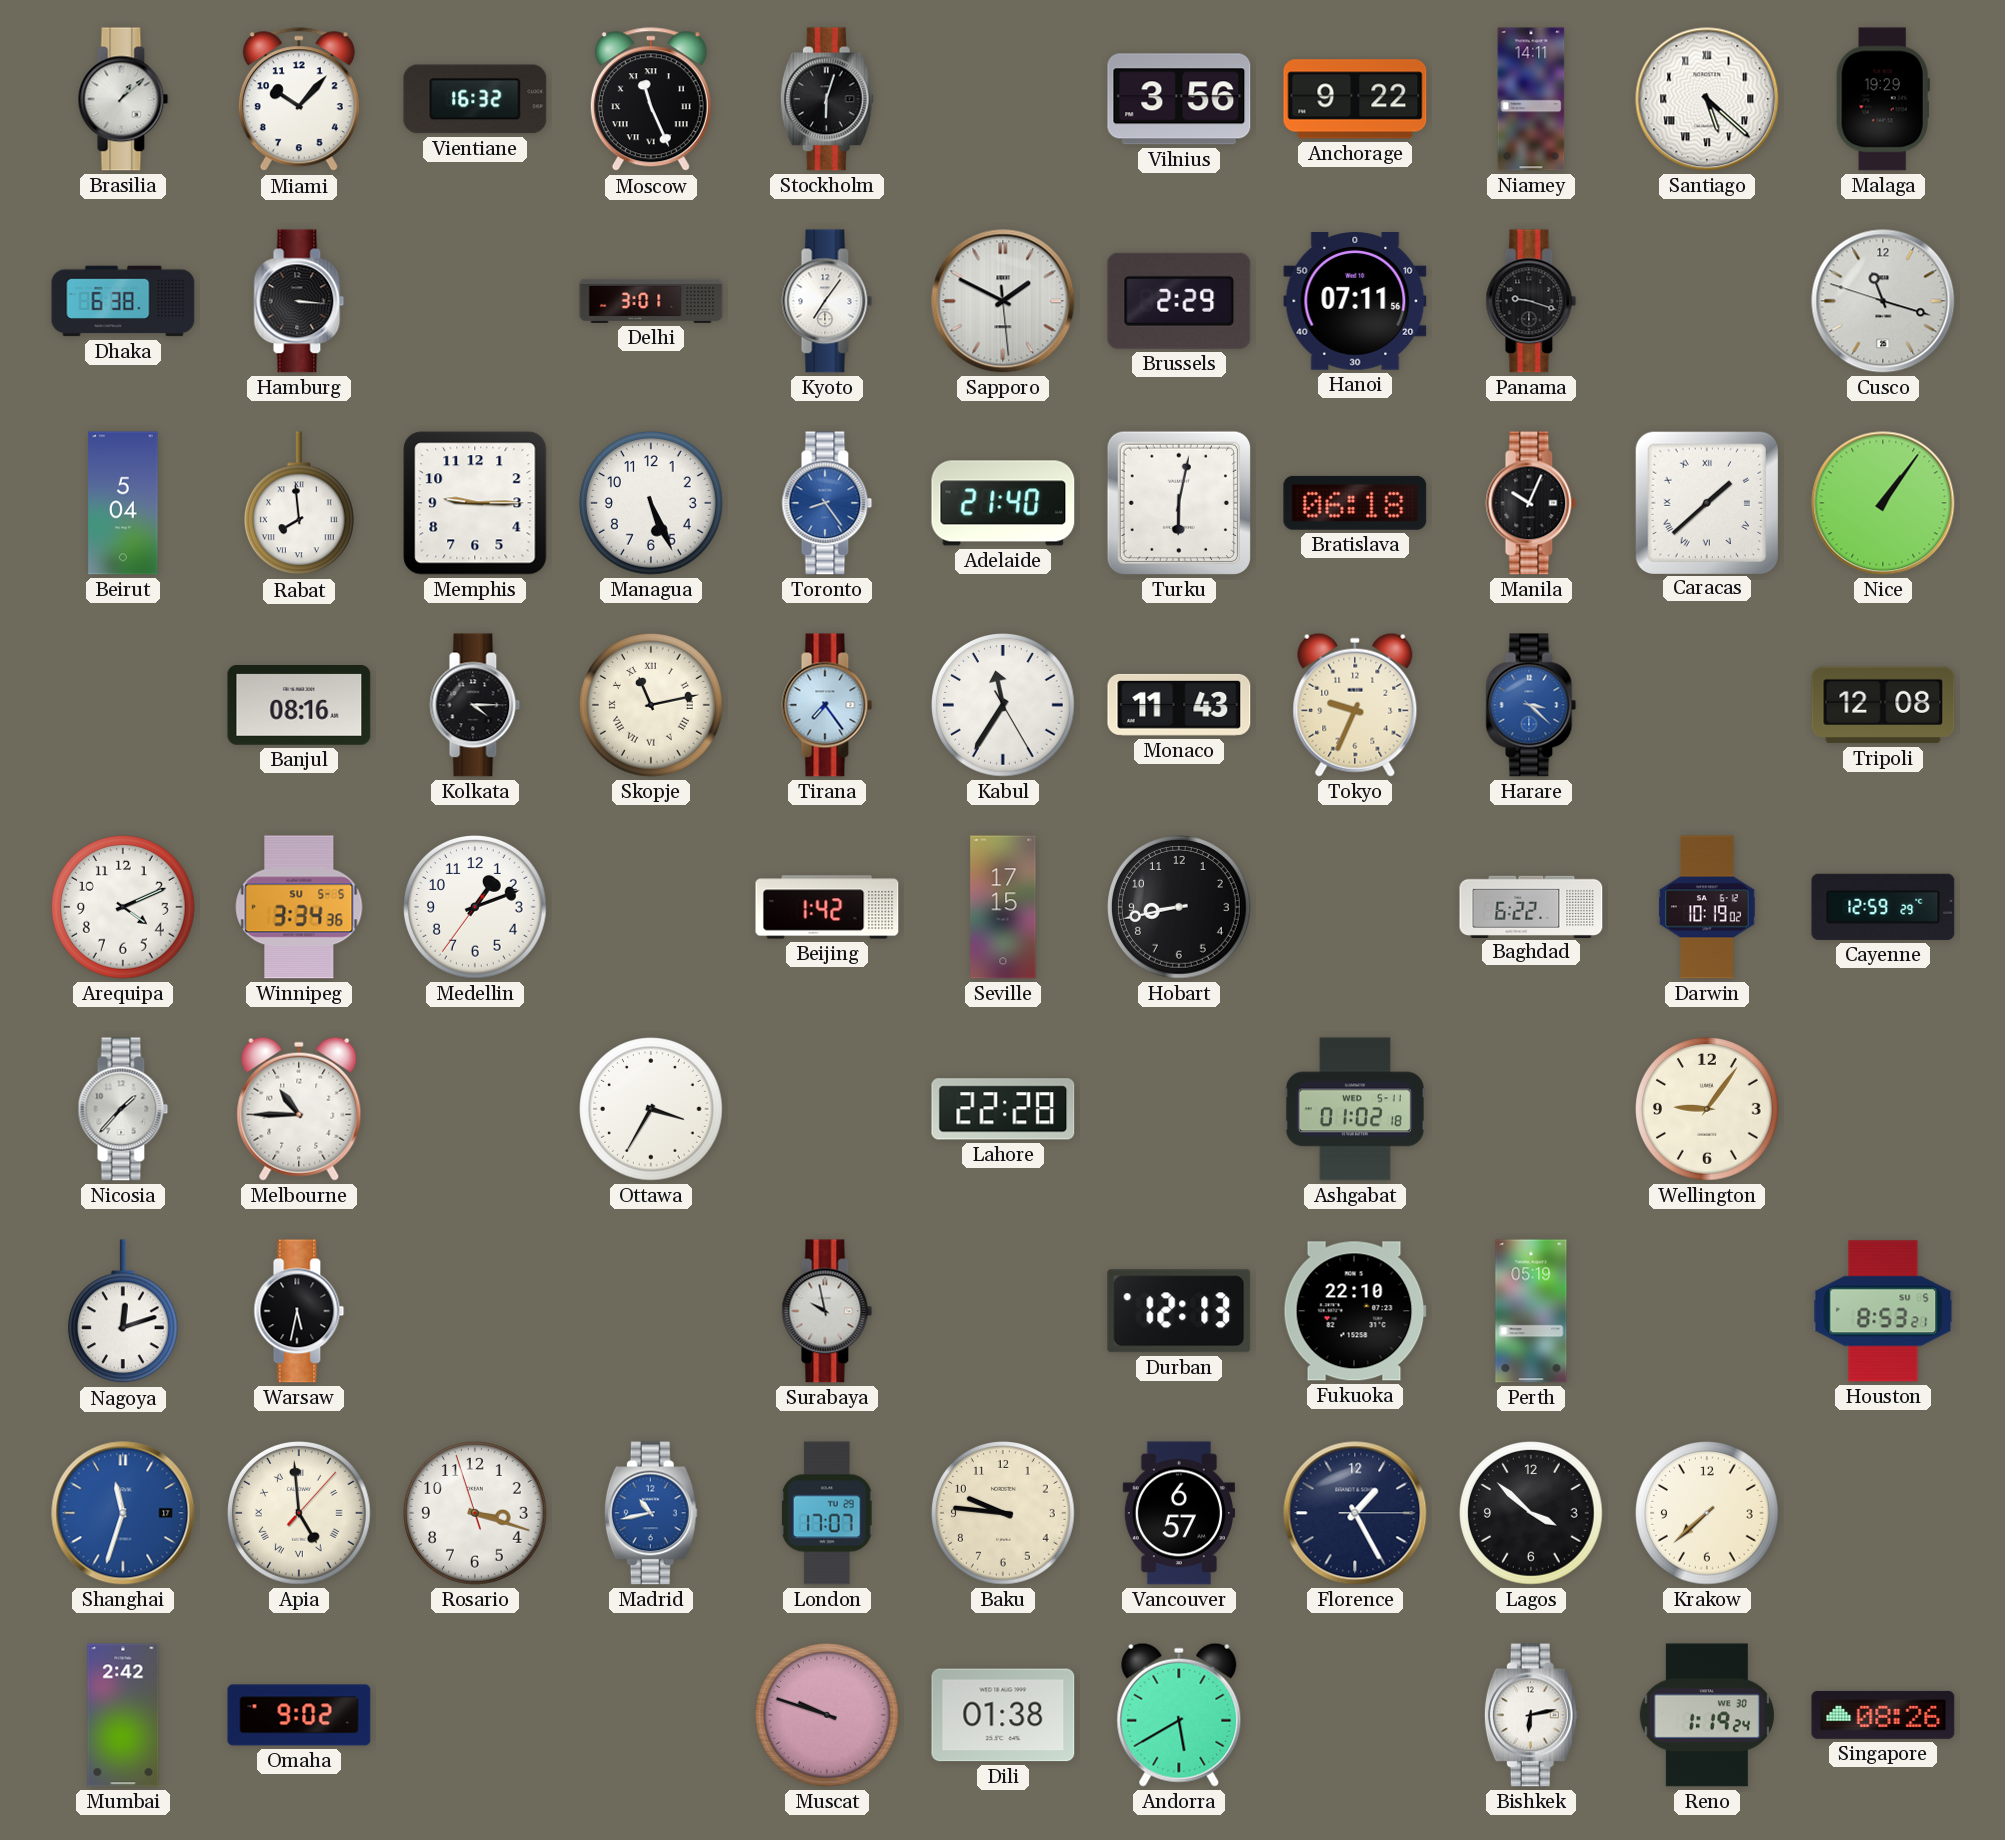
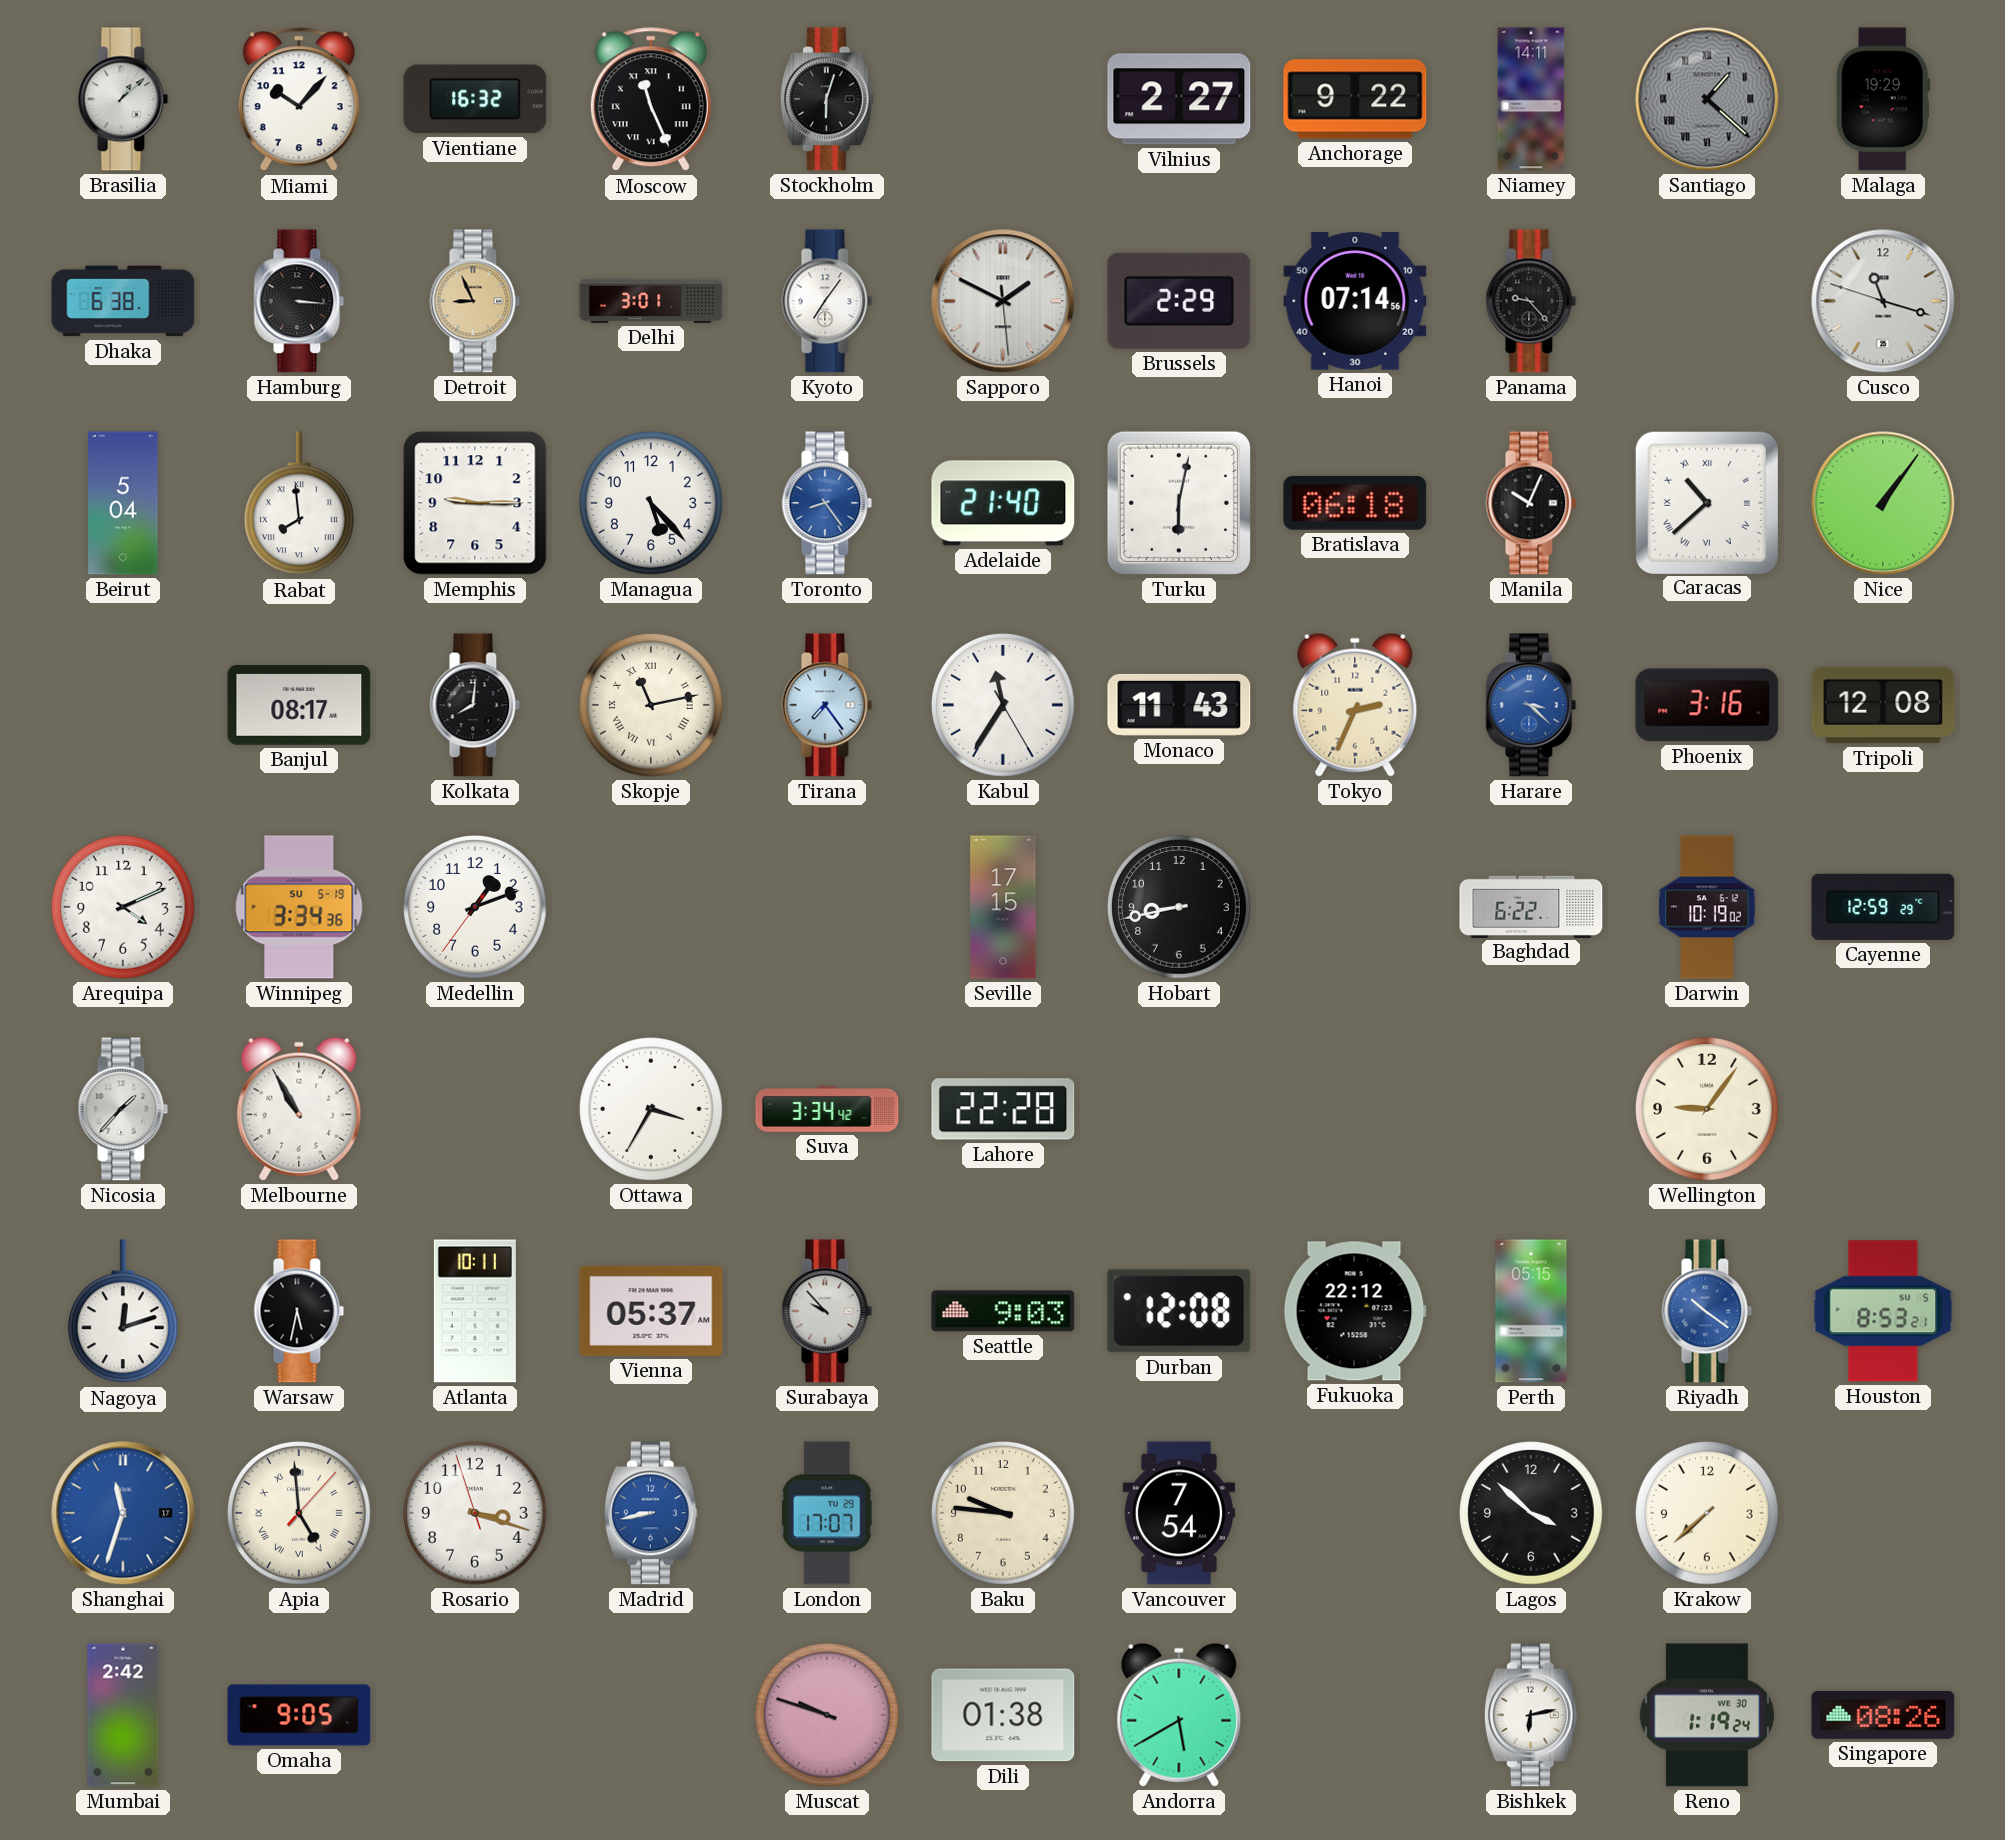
Vilnius: 3:56 -> 2:27
Santiago: 5:22 -> 1:22
Santiago dial: white -> grey
Detroit: none -> 8:56
Hanoi: 07:11 -> 07:14
Panama: 9:18 -> 9:23
Managua: 5:26 -> 5:23
Caracas: 1:38 -> 10:38
Banjul: 08:16 -> 08:17
Kolkata: 4:15 -> 8:01
Tokyo: 9:34 -> 2:34
Phoenix: none -> 3:16
Winnipeg date: SU 5-5 -> SU 5-19
Beijing: 1:42 -> none
Melbourne: 10:45 -> 10:55
Suva: none -> 3:34
Ashgabat: 01:02 -> none
Atlanta: none -> 10:11
Vienna: none -> 05:37
Surabaya: 9:58 -> 9:53
Seattle: none -> 9:03
Durban: 12:13 -> 12:08
Fukuoka: 22:10 -> 22:12
Perth: 05:19 -> 05:15
Riyadh: none -> 10:21
Madrid: 10:43 -> 8:43
Vancouver: 6:57 -> 7:54
Florence: 1:25 -> none
Omaha: 9:02 -> 9:05
